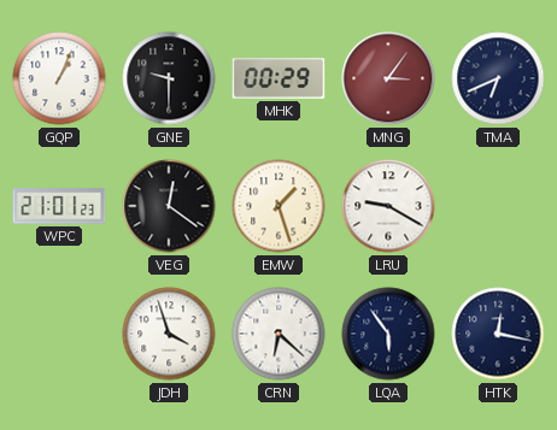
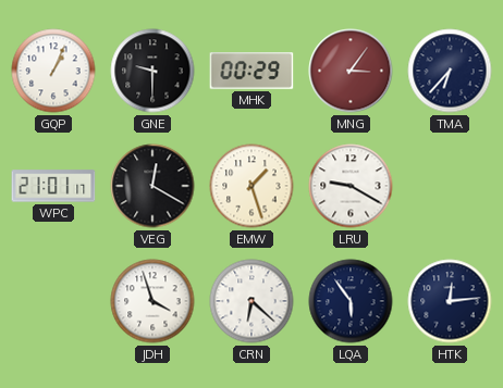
TMA: 6:41 -> 6:37
WPC: 21:01:23 -> 21:01:17
VEG: 12:21 -> 12:20
HTK: 12:17 -> 12:14
